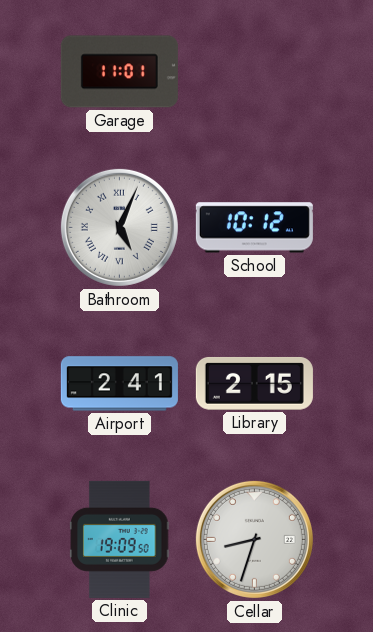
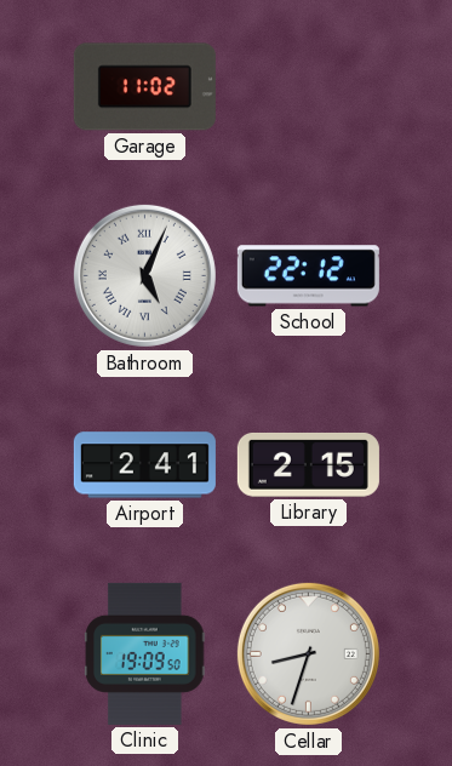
Garage: 11:01 -> 11:02
School: 10:12 -> 22:12
